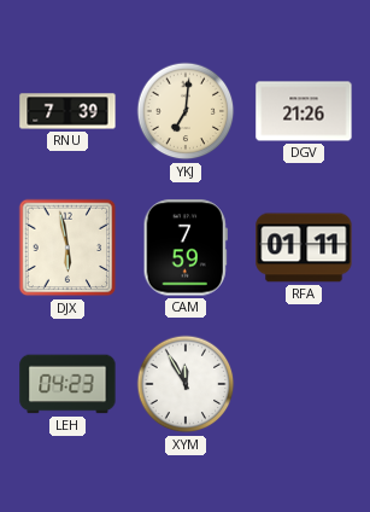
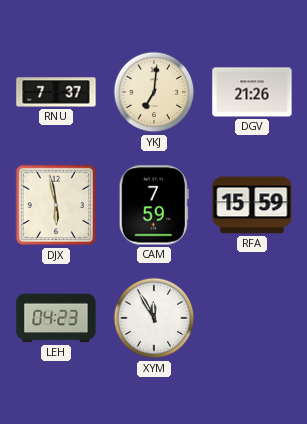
RNU: 7:39 -> 7:37
RFA: 01:11 -> 15:59
